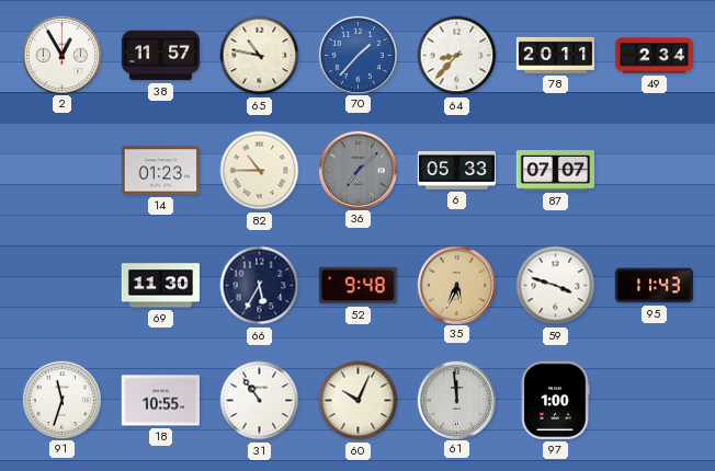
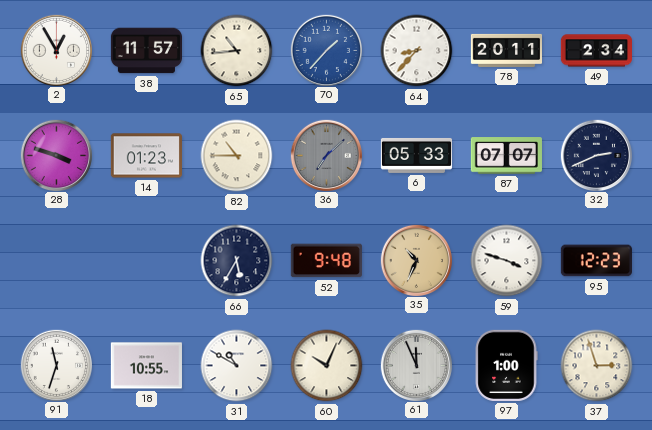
65: 10:47 -> 10:44
28: none -> 3:48
32: none -> 2:41
69: 11:30 -> none
35: 5:34 -> 10:34
95: 11:43 -> 12:23
31: 10:54 -> 10:50
61: 11:59 -> 11:56
37: none -> 2:57
